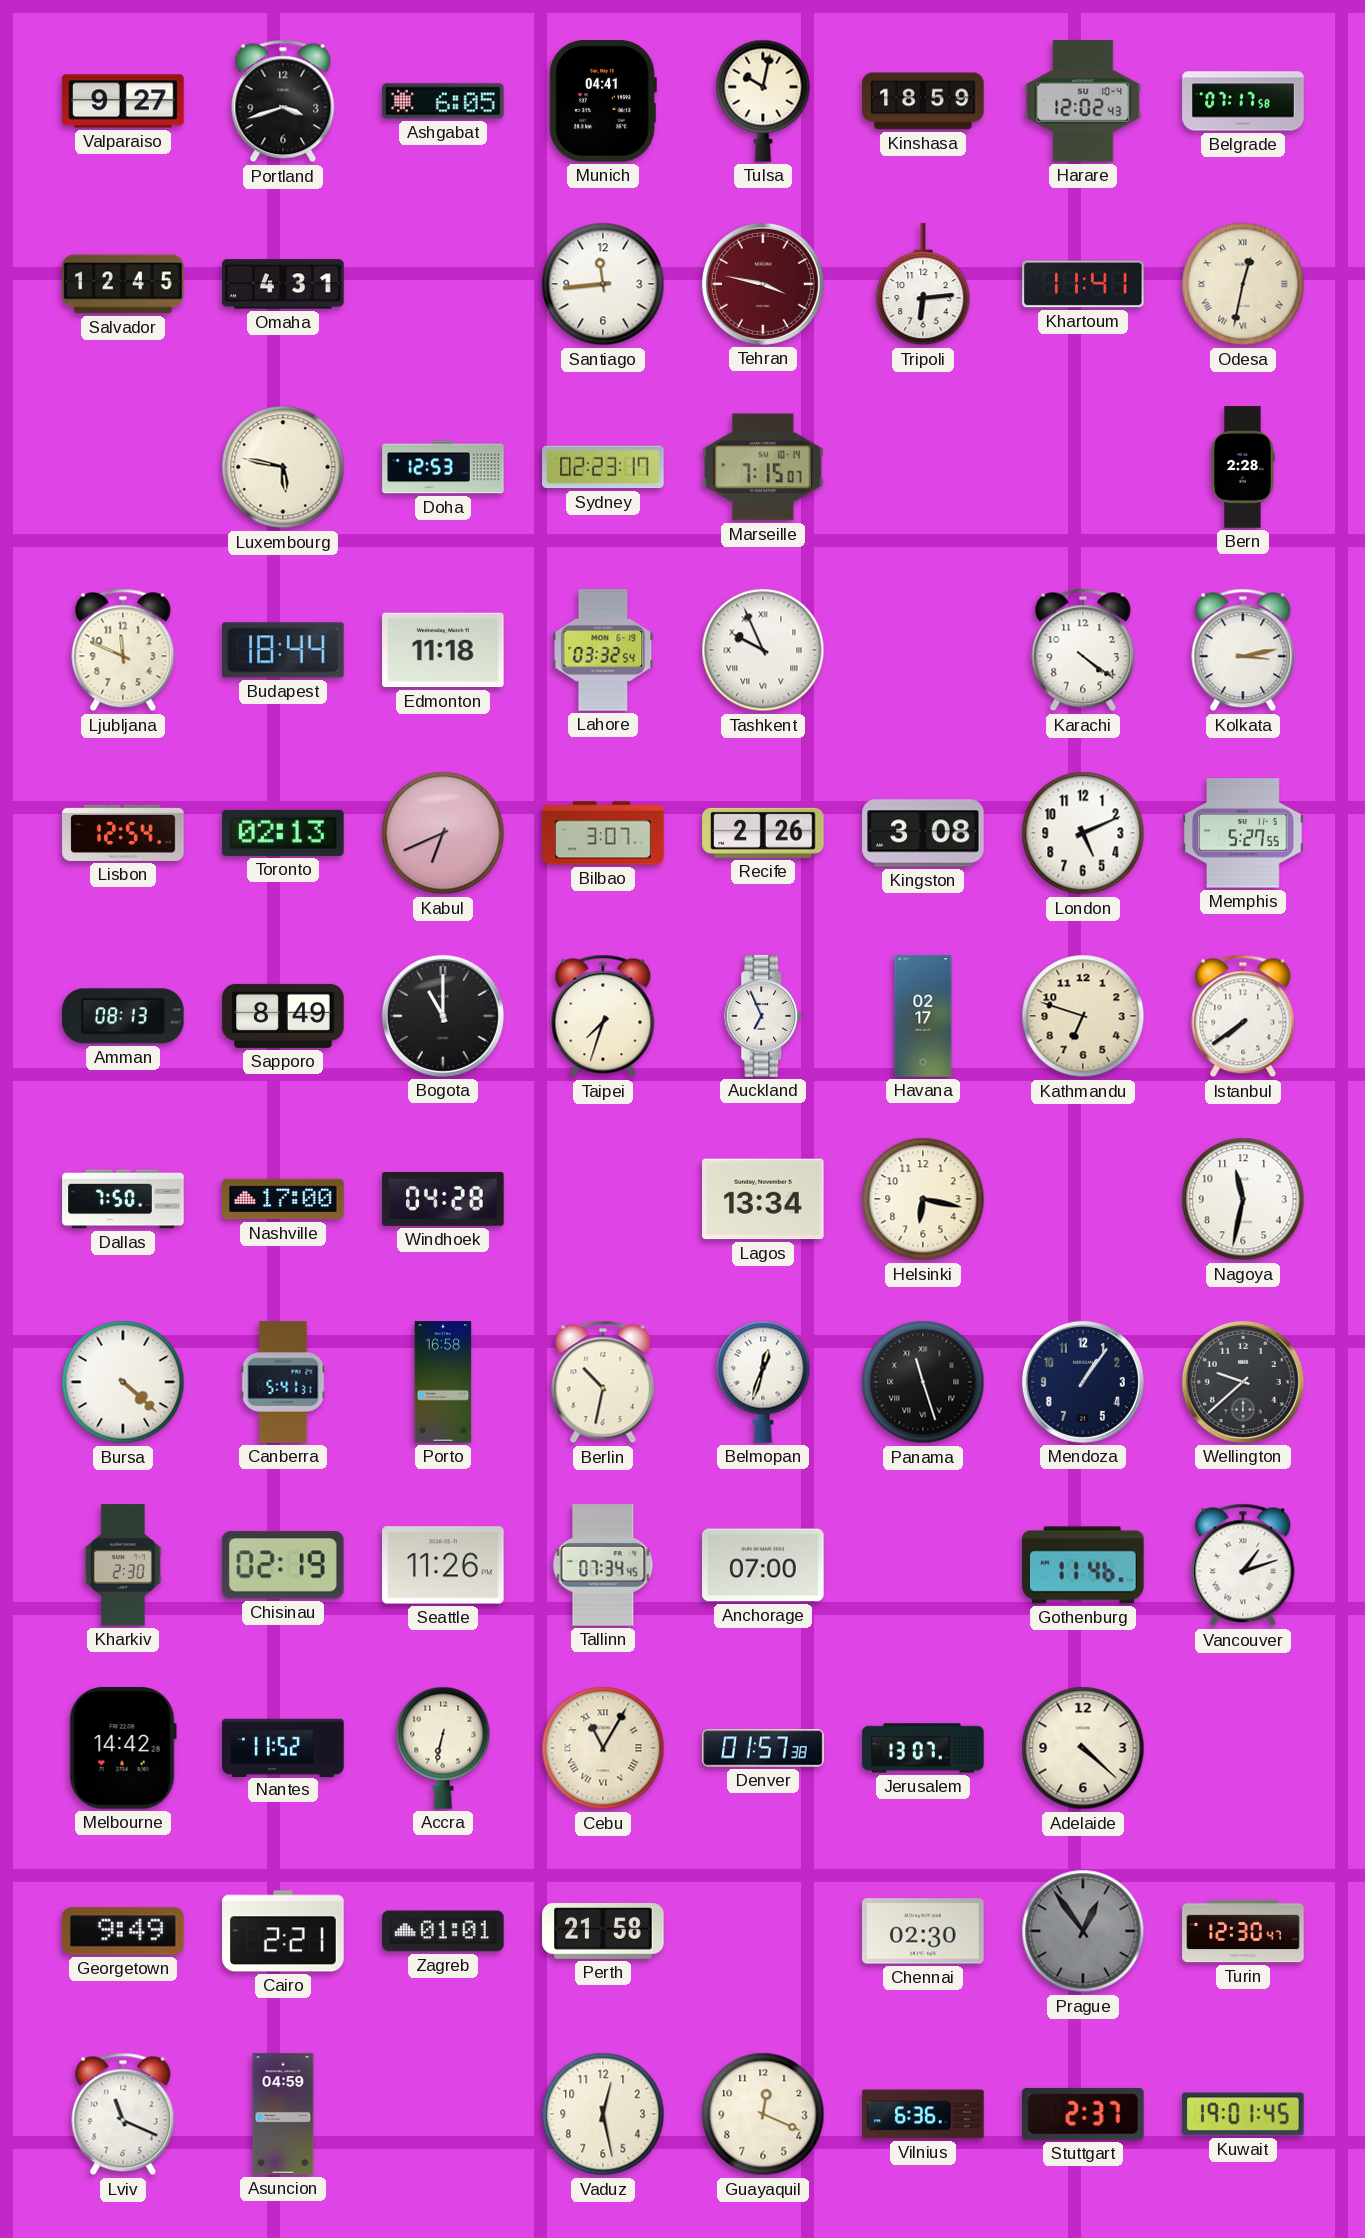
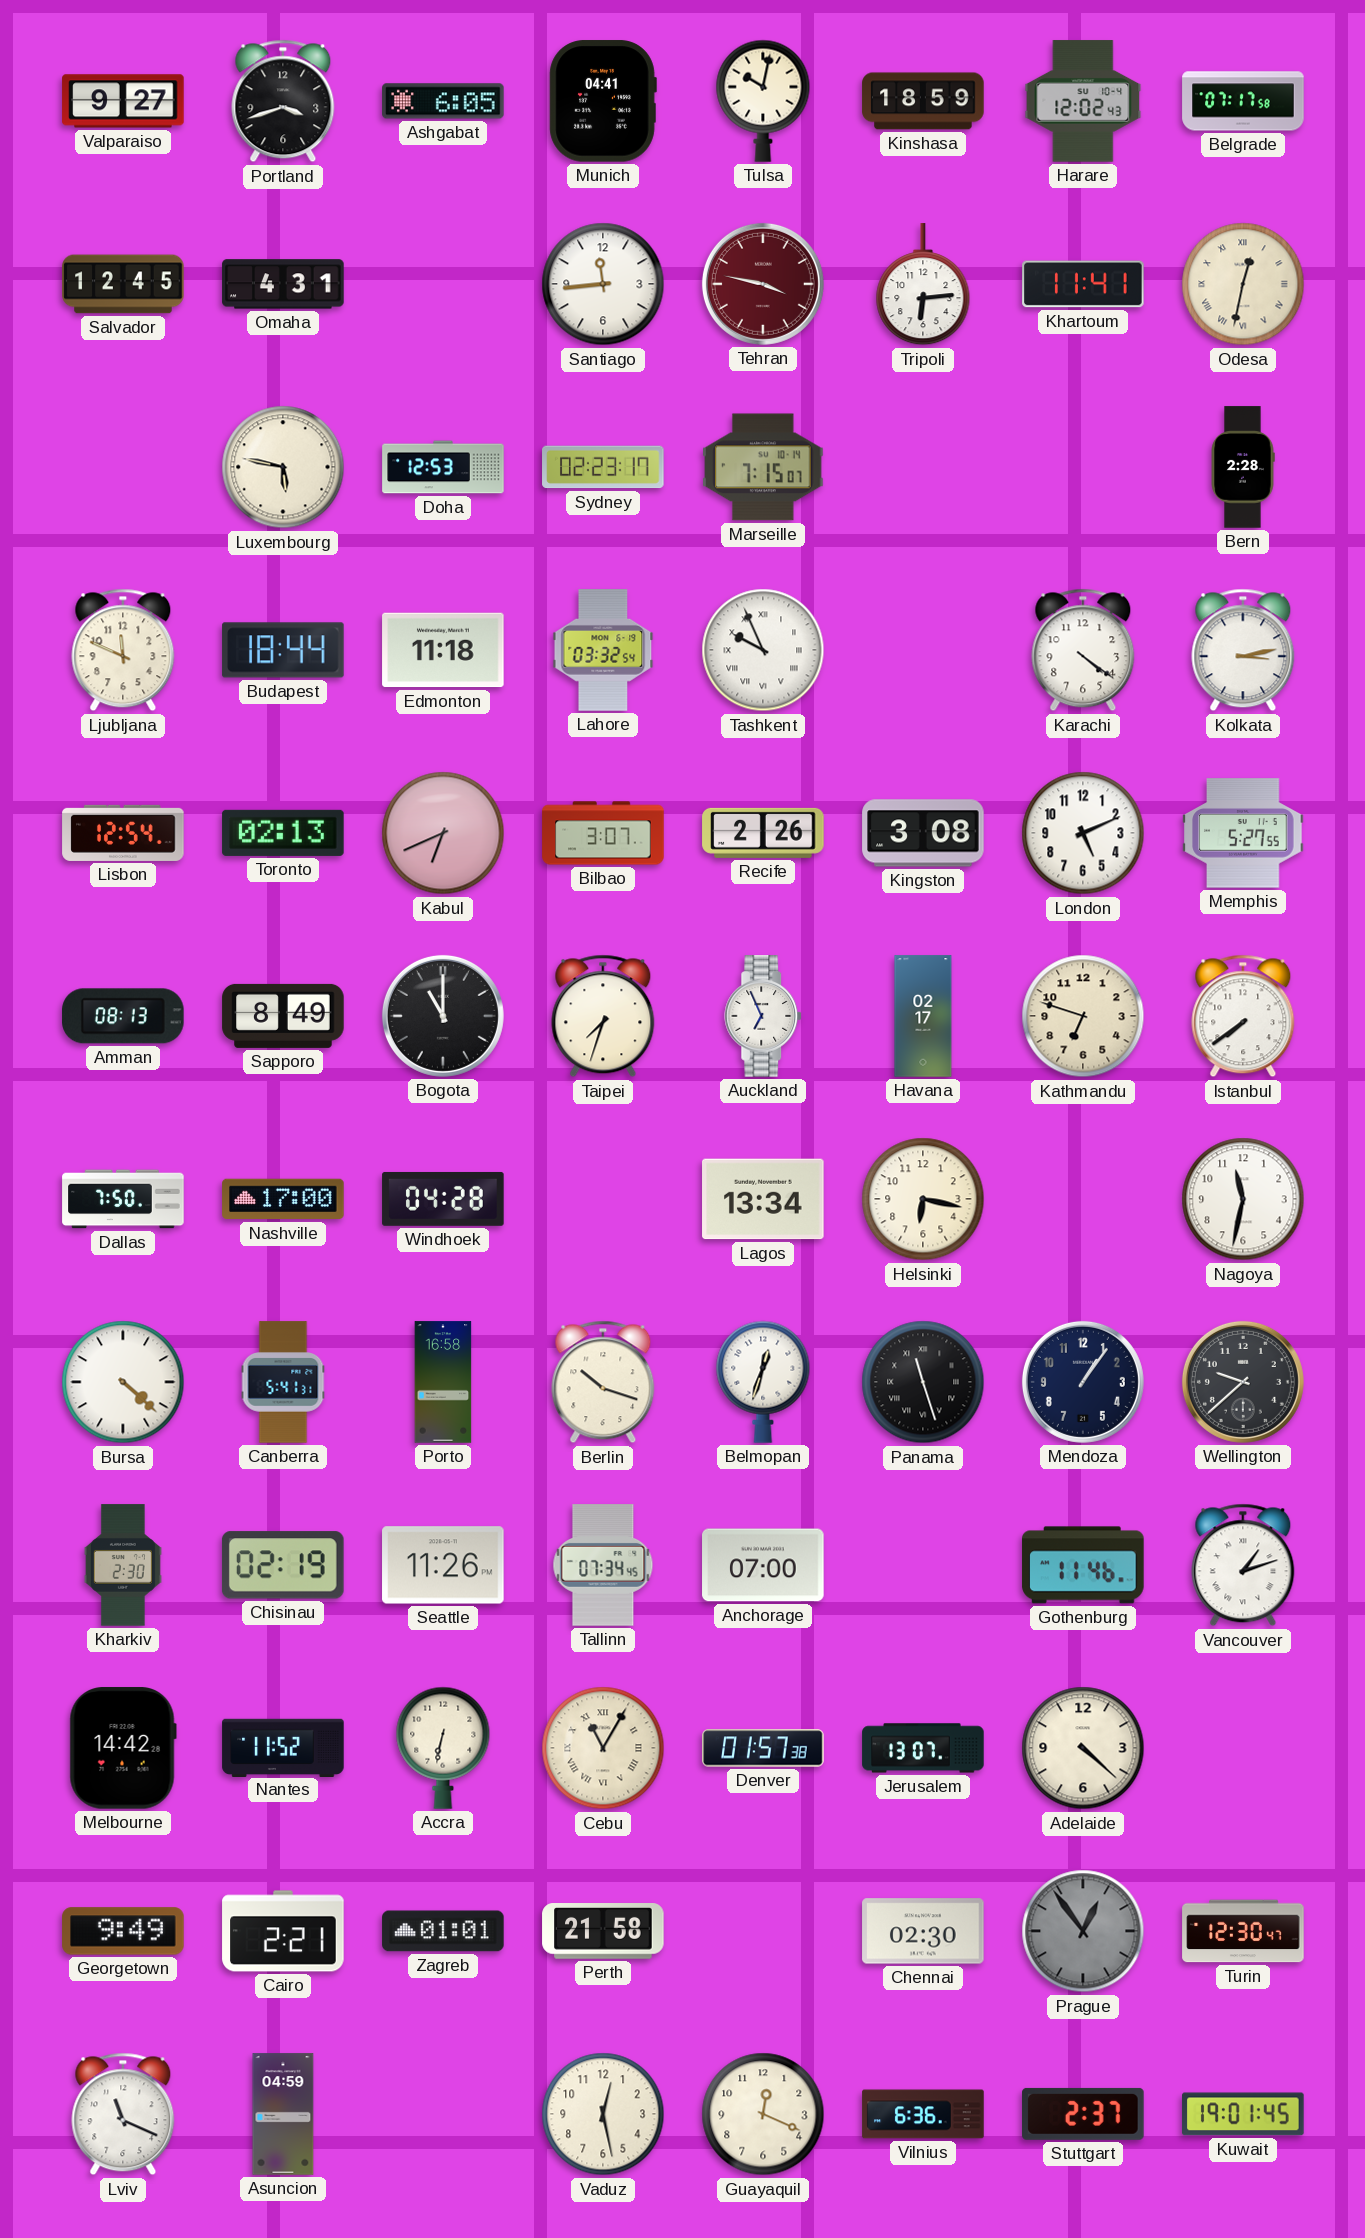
Berlin: 10:32 -> 10:18
